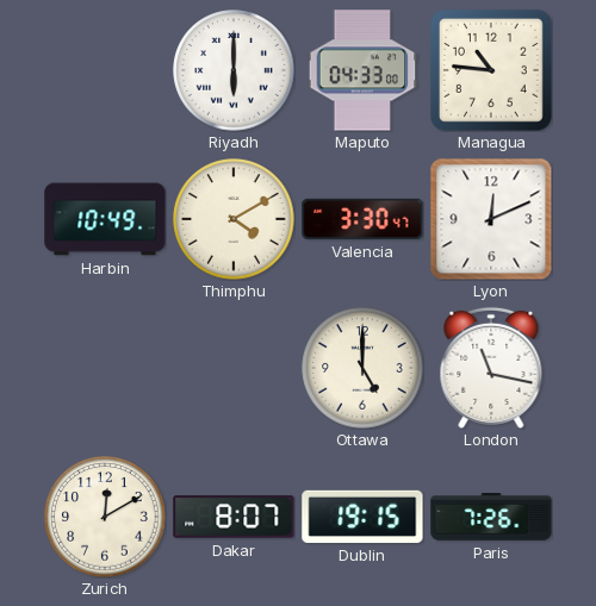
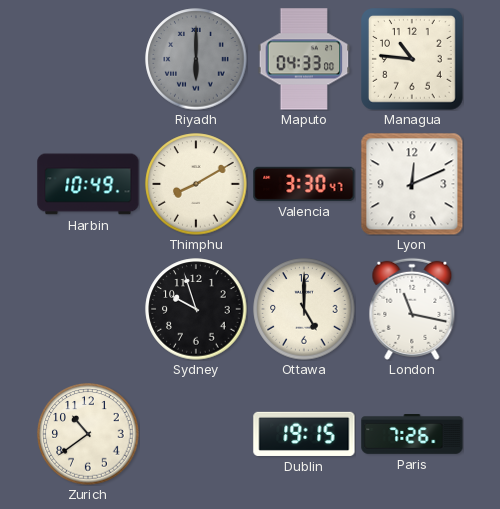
Riyadh dial: white -> grey
Thimphu: 4:10 -> 8:10
Sydney: none -> 9:57
Zurich: 12:10 -> 10:39
Dakar: 8:07 -> none
